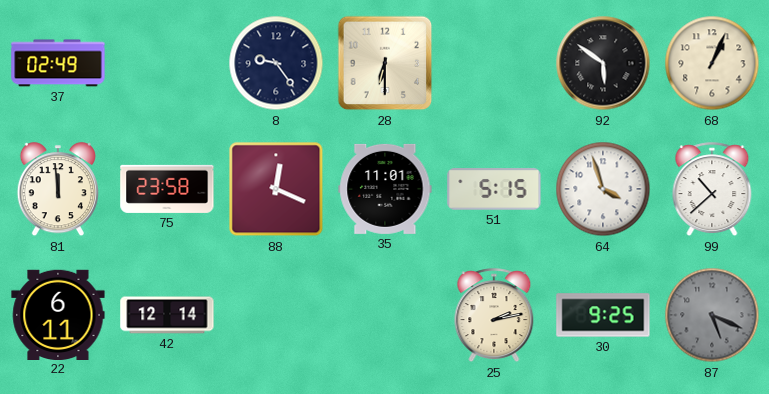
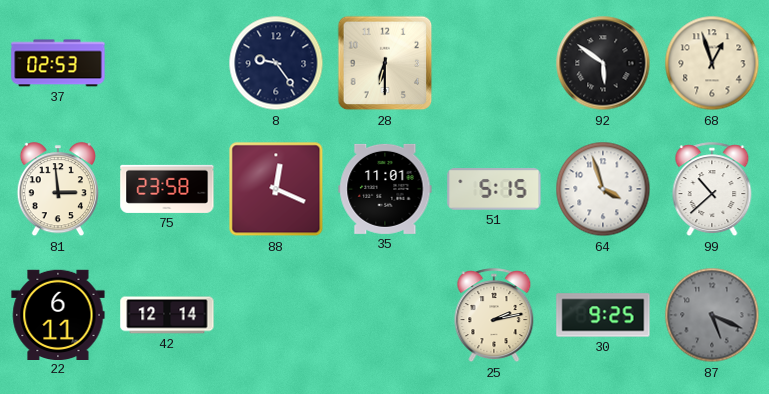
37: 02:49 -> 02:53
68: 1:04 -> 12:57
81: 11:59 -> 2:59
